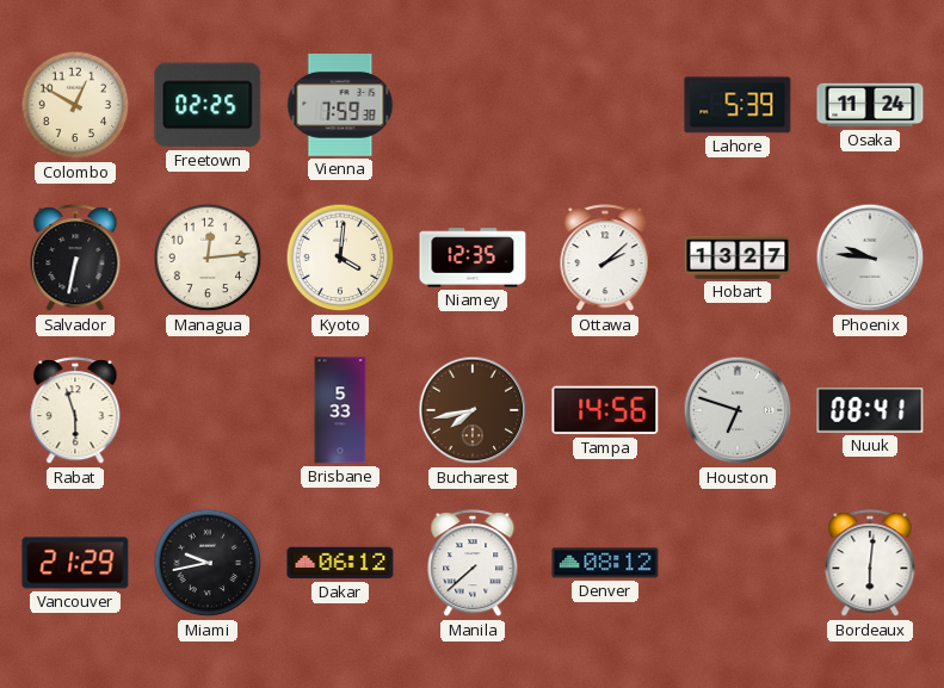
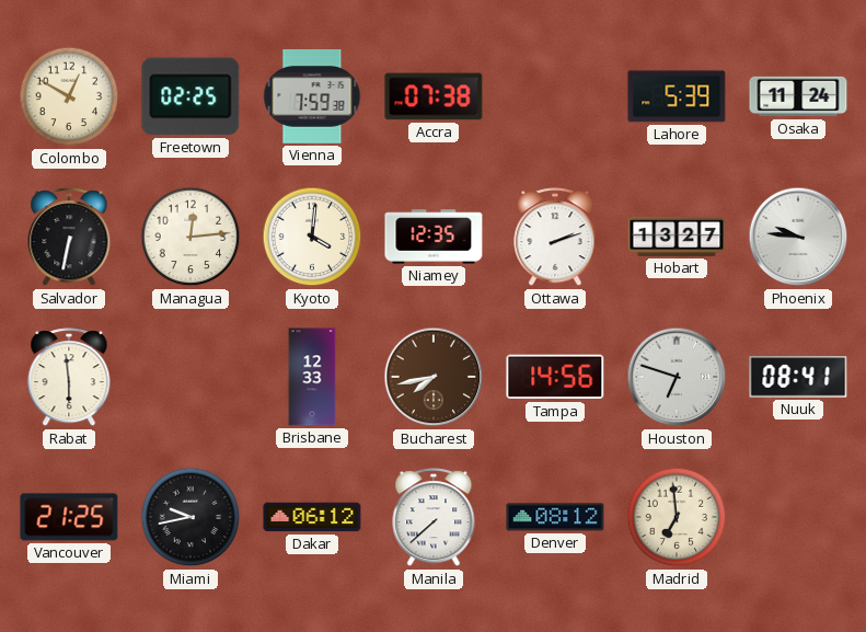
Accra: none -> 07:38
Ottawa: 2:08 -> 2:12
Rabat: 5:57 -> 5:59
Brisbane: 5:33 -> 12:33
Vancouver: 21:29 -> 21:25
Madrid: none -> 6:59
Bordeaux: 6:01 -> none
